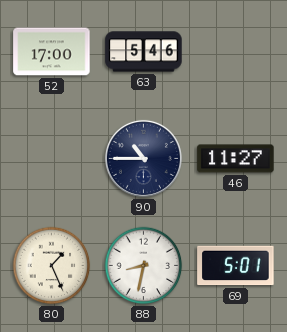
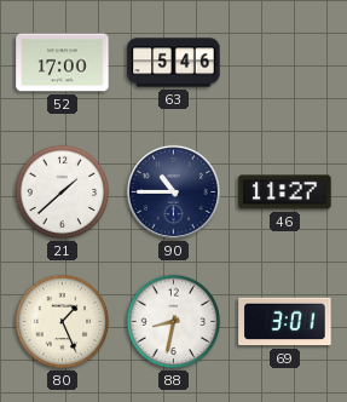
21: none -> 1:38
69: 5:01 -> 3:01
